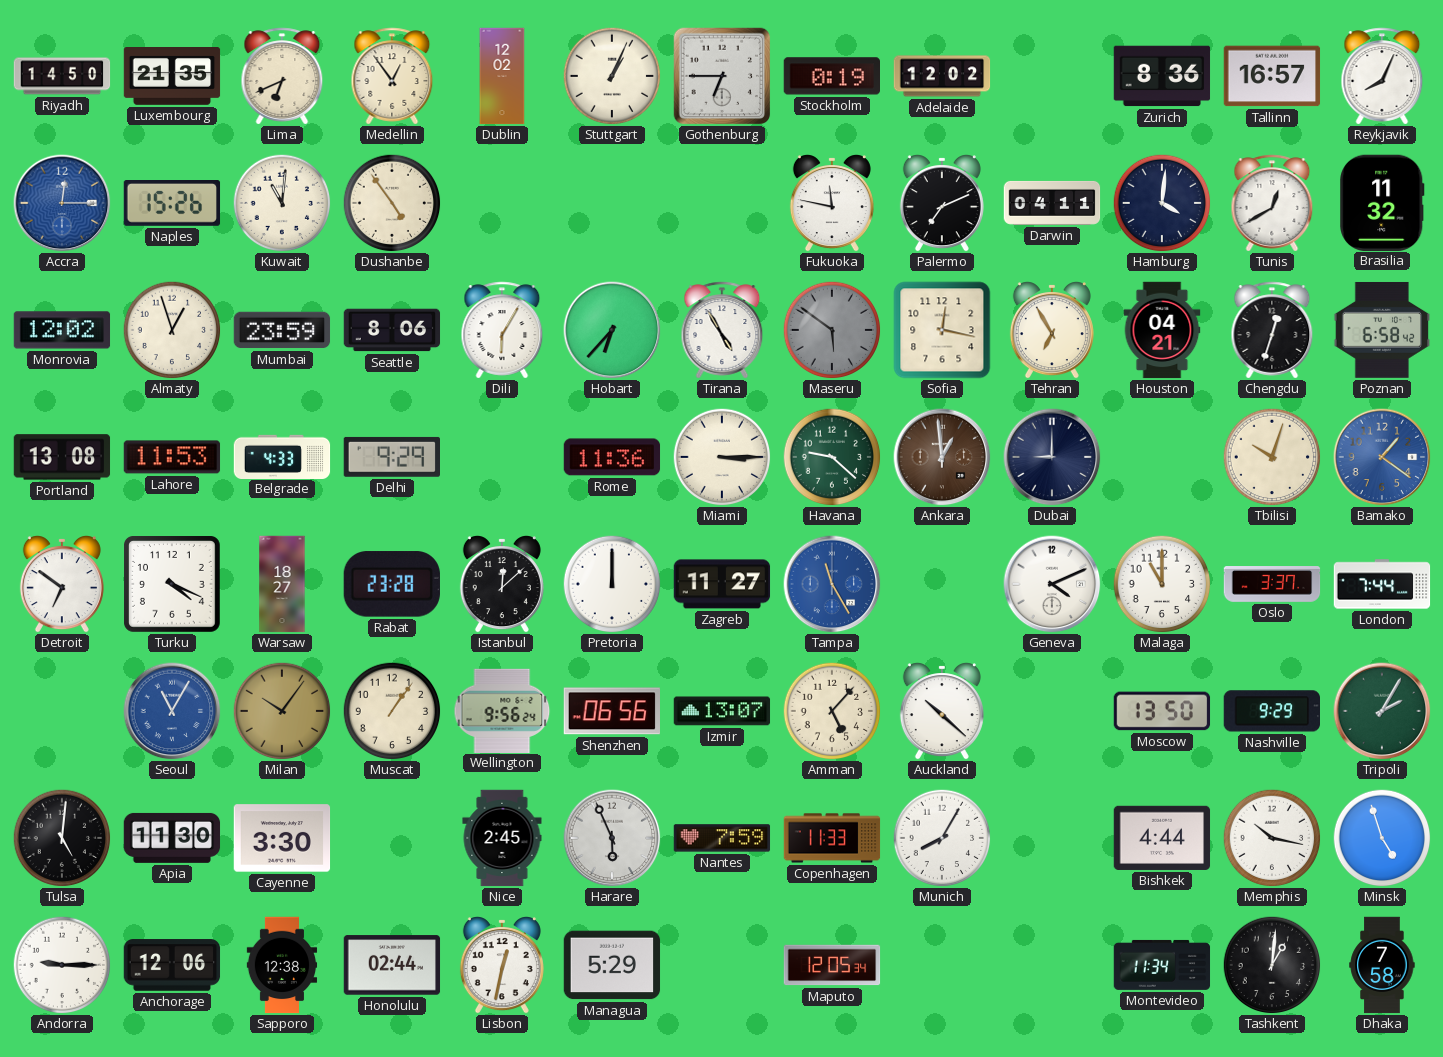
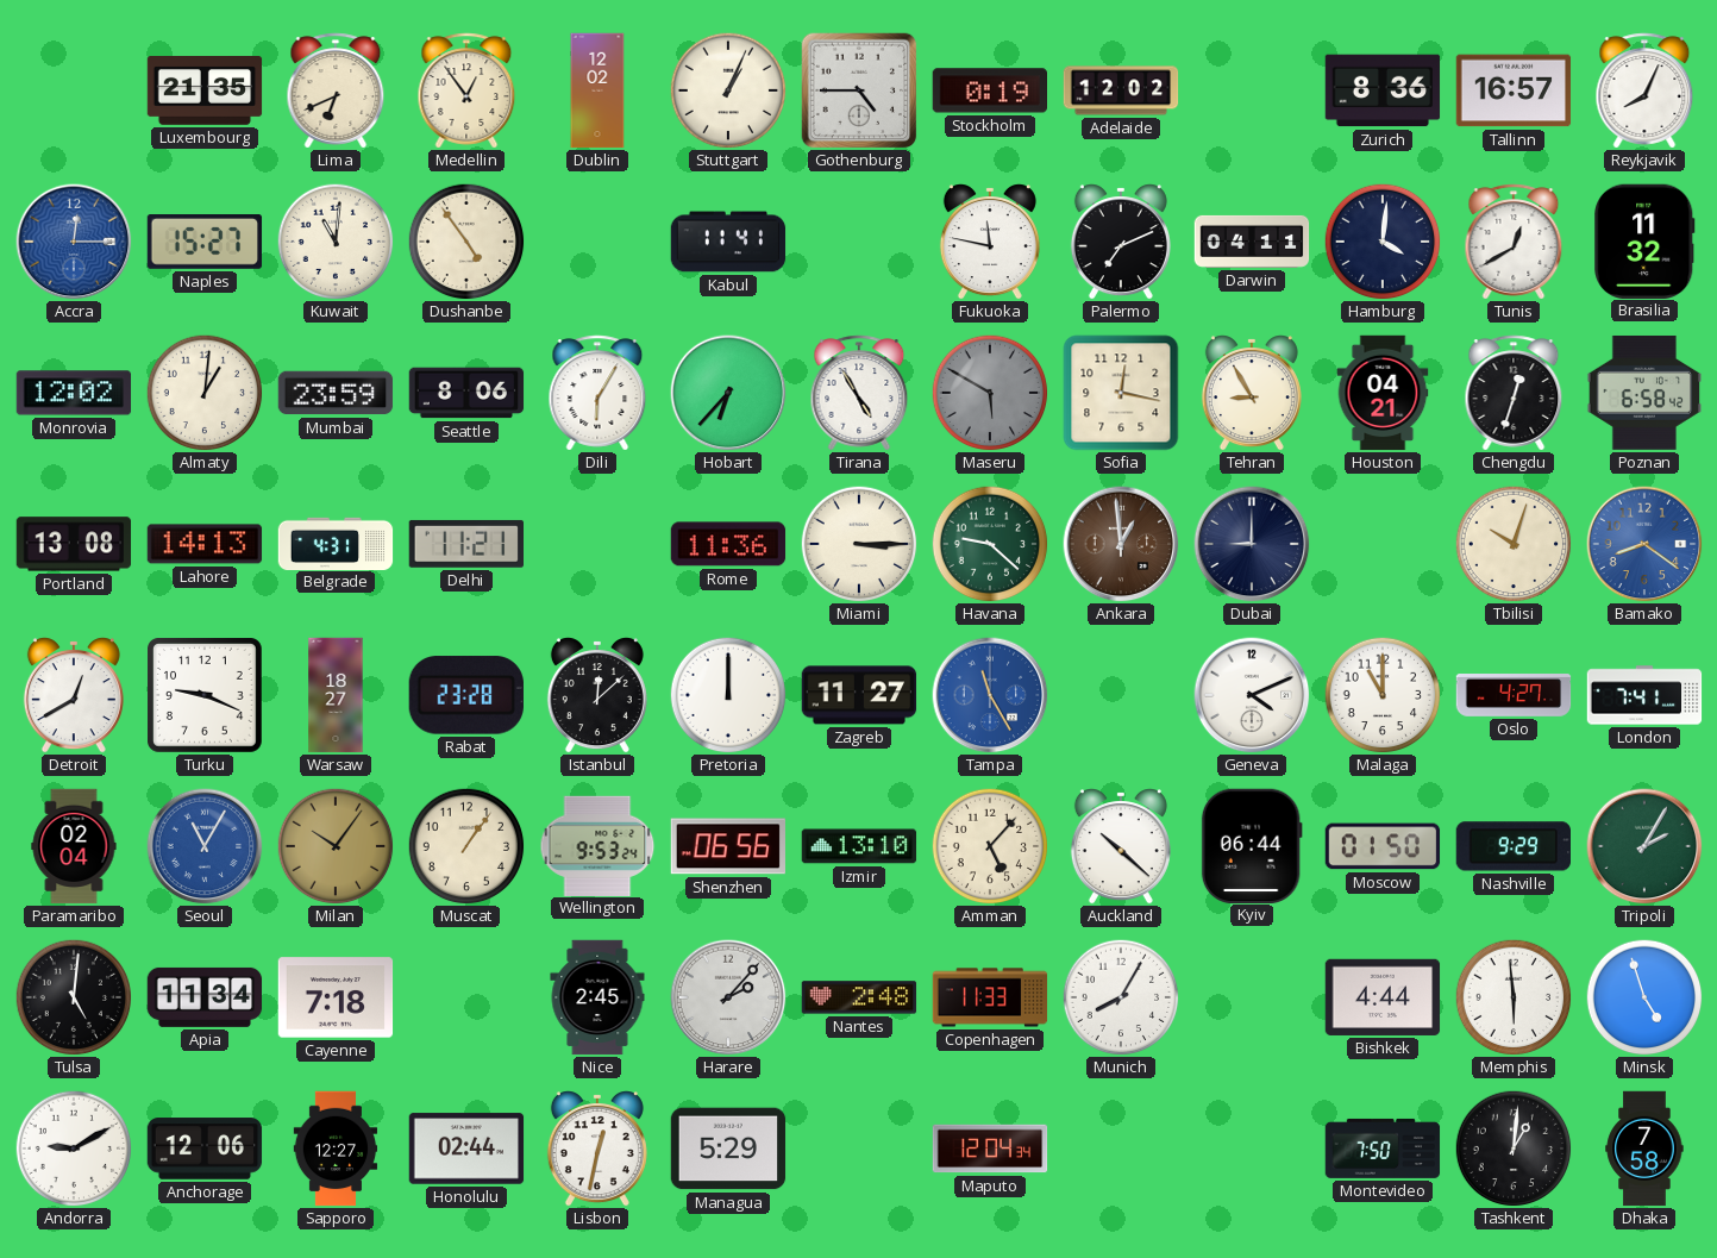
Riyadh: 14:50 -> none
Gothenburg: 6:45 -> 4:45
Naples: 15:26 -> 15:27
Kabul: none -> 11:41
Almaty: 12:57 -> 1:01
Maseru: 5:51 -> 5:50
Tehran: 6:55 -> 8:55
Lahore: 11:53 -> 14:13
Belgrade: 4:33 -> 4:31
Delhi: 9:29 -> 11:21
Bamako: 1:21 -> 8:21
Detroit: 6:51 -> 12:40
Turku: 4:19 -> 9:19
Oslo: 3:37 -> 4:27
London: 7:44 -> 7:41
Paramaribo: none -> 02:04
Wellington: 9:56 -> 9:53
Izmir: 13:07 -> 13:10
Kyiv: none -> 06:44
Moscow: 13:50 -> 01:50
Apia: 11:30 -> 11:34
Cayenne: 3:30 -> 7:18
Harare: 5:56 -> 2:07
Nantes: 7:59 -> 2:48
Memphis: 10:17 -> 5:59
Andorra: 9:15 -> 9:10
Sapporo: 12:38 -> 12:27
Maputo: 12:05 -> 12:04
Montevideo: 11:34 -> 7:50
